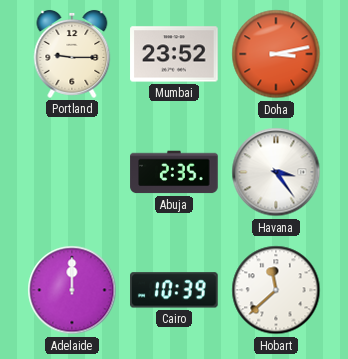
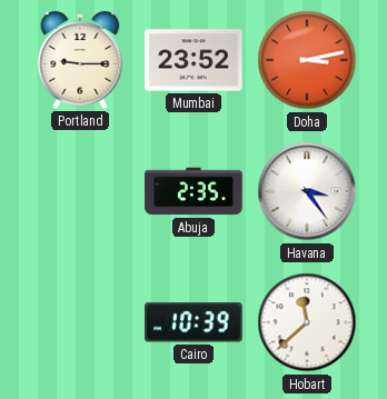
Adelaide: 12:00 -> none
